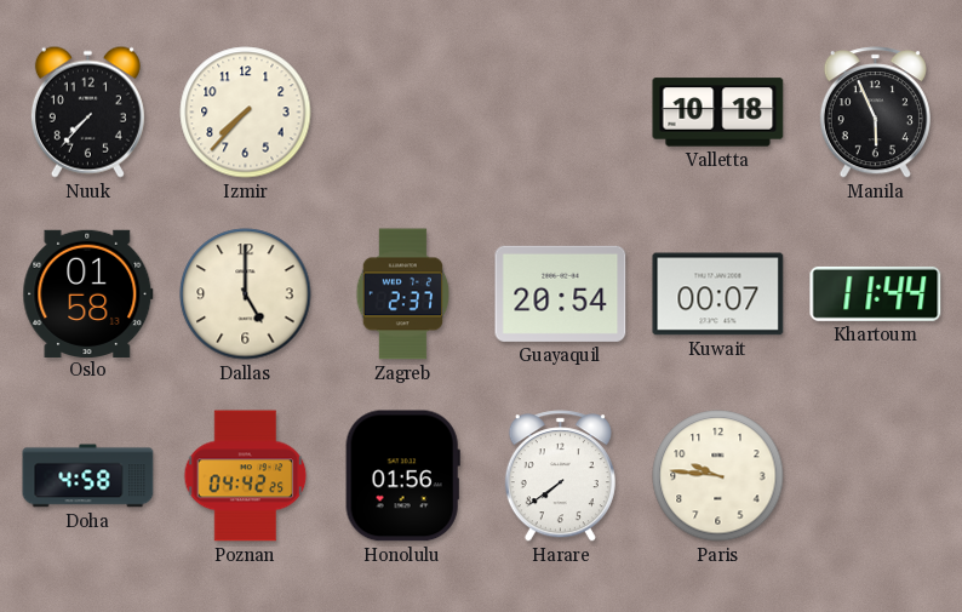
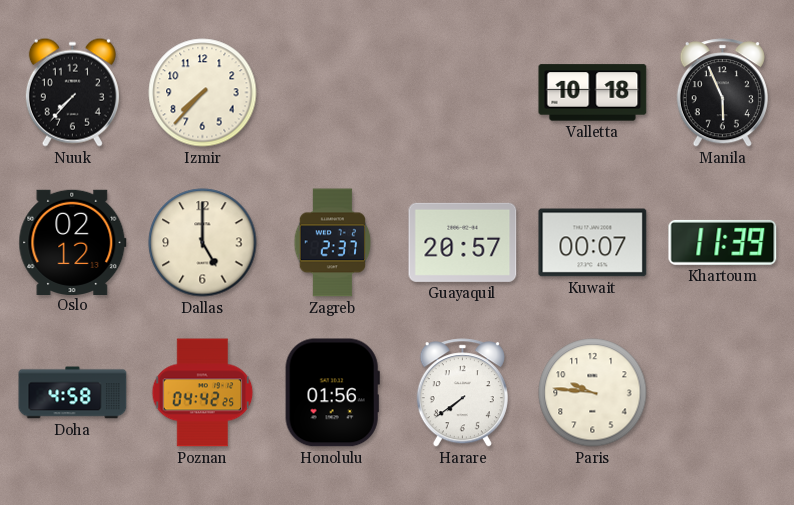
Oslo: 01:58 -> 02:12
Guayaquil: 20:54 -> 20:57
Khartoum: 11:44 -> 11:39
